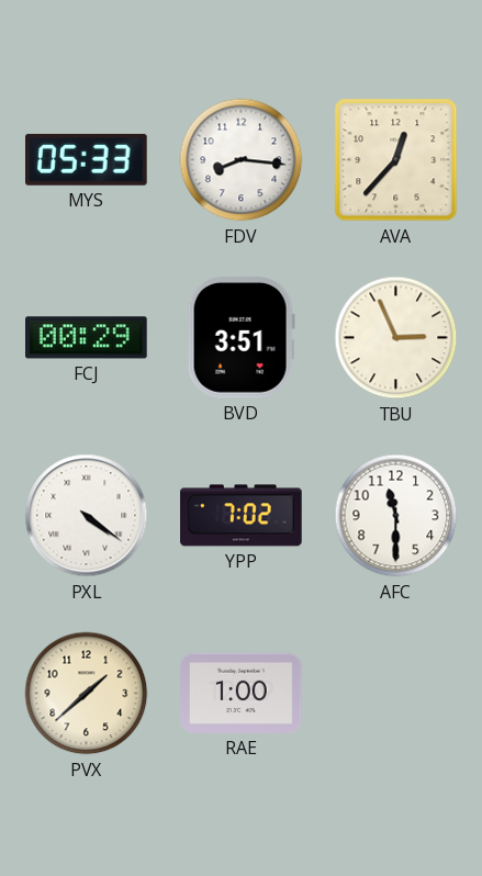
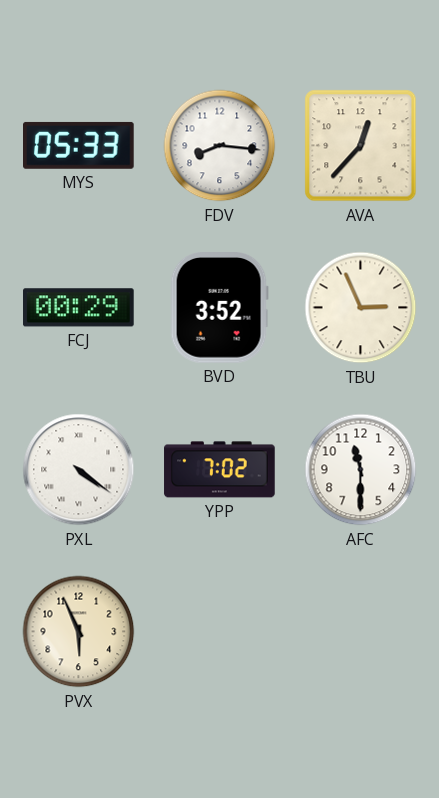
BVD: 3:51 -> 3:52
PVX: 1:38 -> 5:56
RAE: 1:00 -> none
